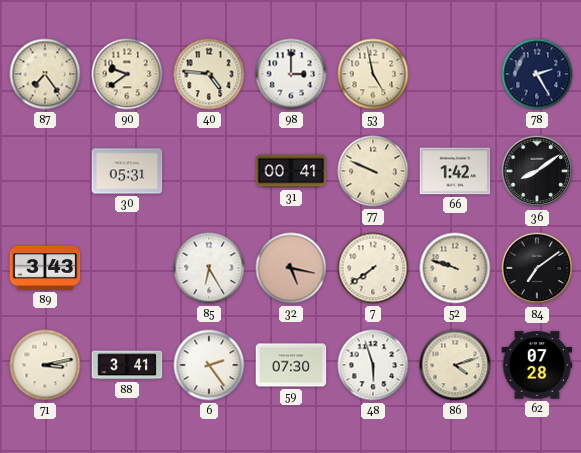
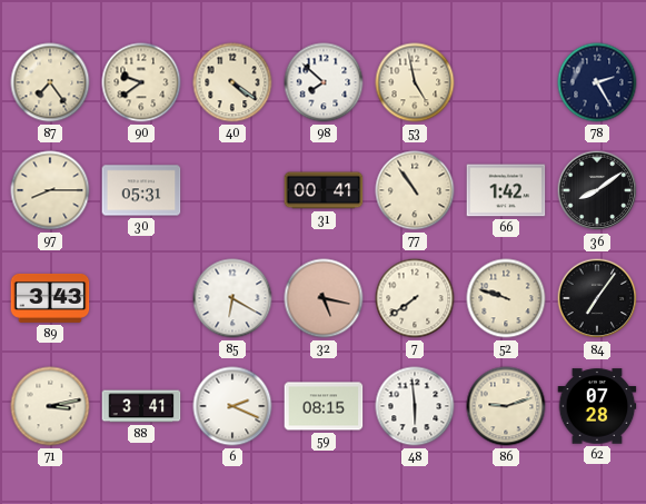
40: 4:46 -> 4:21
98: 3:00 -> 7:52
97: none -> 8:15
77: 9:49 -> 10:54
85: 6:25 -> 6:20
84: 7:09 -> 7:06
6: 2:24 -> 2:19
59: 07:30 -> 08:15
48: 5:57 -> 5:59
86: 4:12 -> 9:12
